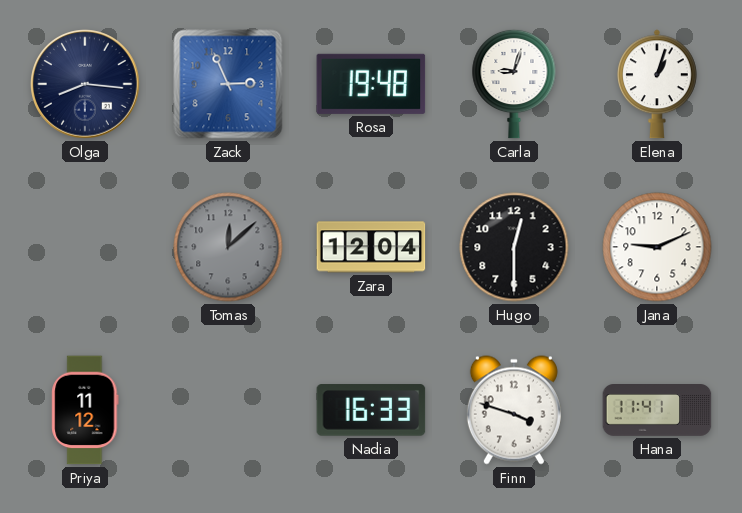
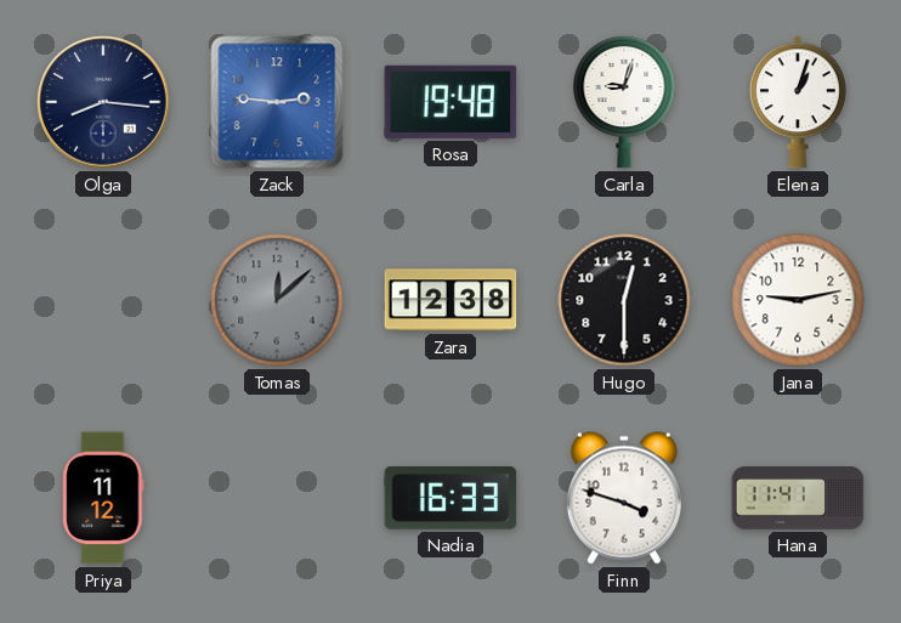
Zack: 2:56 -> 2:46
Zara: 12:04 -> 12:38
Jana: 9:11 -> 9:13
